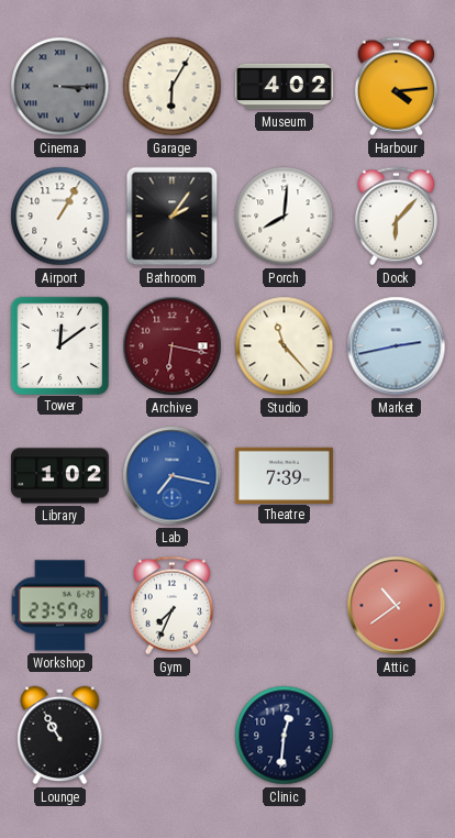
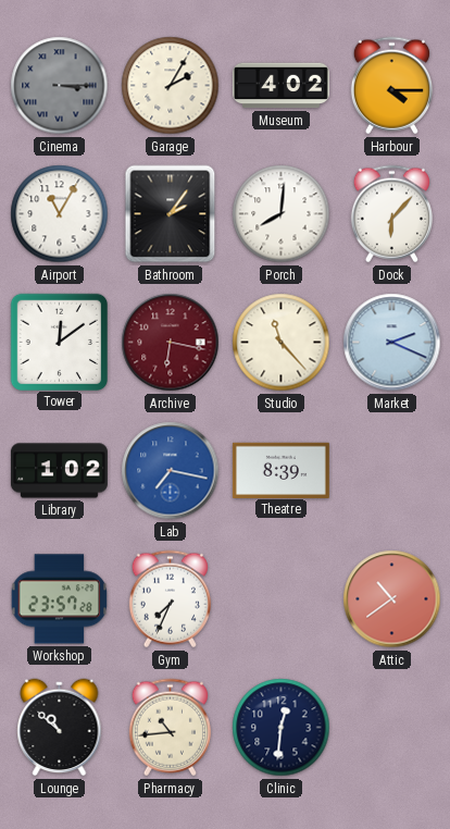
Garage: 6:05 -> 2:05
Harbour: 4:14 -> 4:15
Airport: 1:05 -> 11:05
Market: 2:43 -> 2:19
Theatre: 7:39 -> 8:39
Lounge: 10:55 -> 10:52
Pharmacy: none -> 10:44
